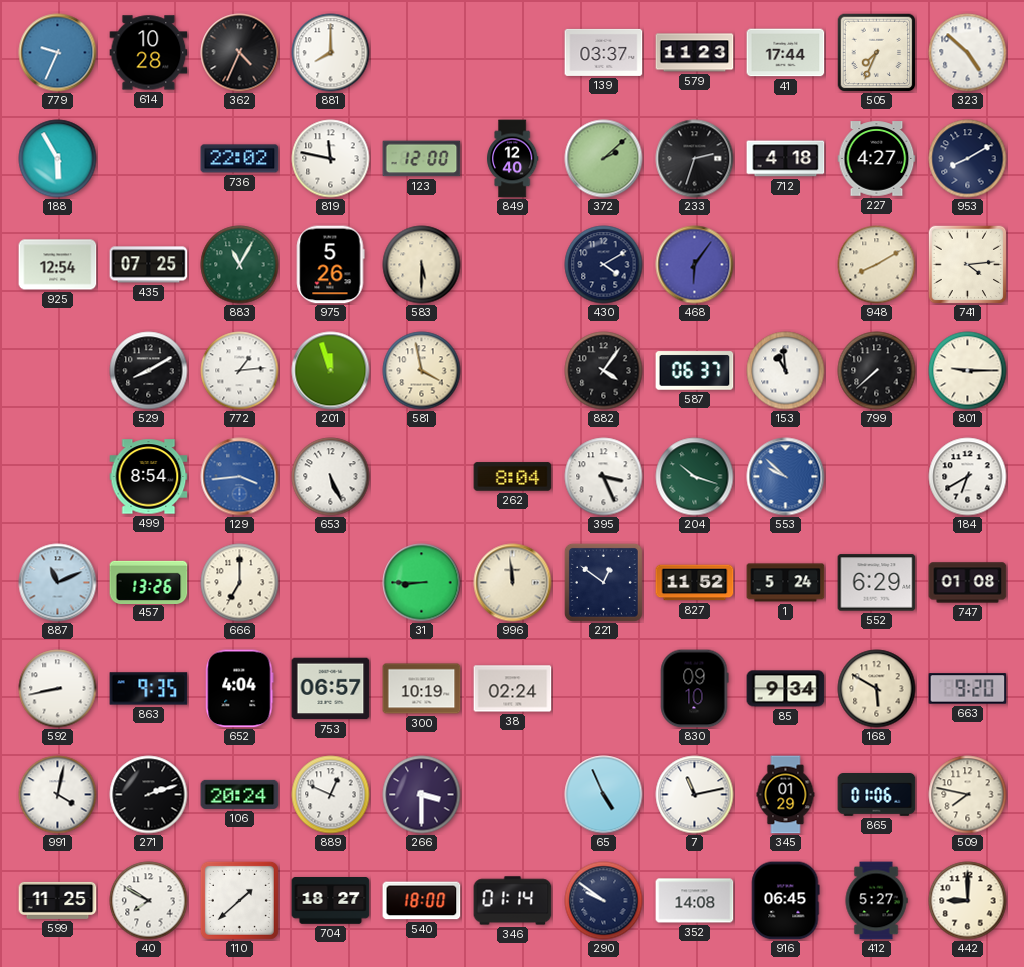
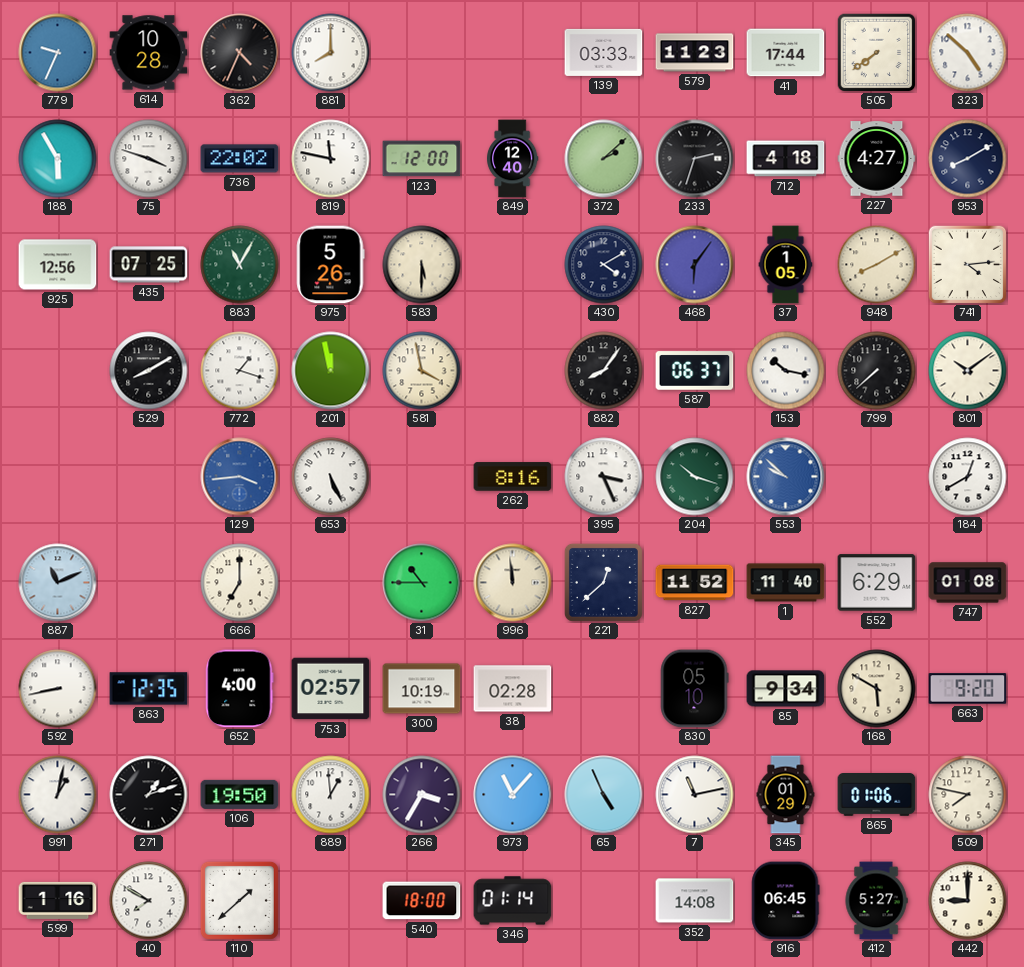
139: 03:37 -> 03:33
505: 7:34 -> 7:39
75: none -> 3:48
925: 12:54 -> 12:56
37: none -> 1:05
772: 1:14 -> 1:18
201: 11:57 -> 11:58
882: 4:06 -> 8:06
153: 10:59 -> 10:17
801: 9:15 -> 10:09
499: 8:54 -> none
262: 8:04 -> 8:16
184: 6:40 -> 12:40
457: 13:26 -> none
31: 8:45 -> 10:45
221: 12:51 -> 12:38
1: 5:24 -> 11:40
863: 9:35 -> 12:35
652: 4:04 -> 4:00
753: 06:57 -> 02:57
38: 02:24 -> 02:28
830: 09:10 -> 05:10
991: 4:02 -> 1:02
271: 2:12 -> 1:12
106: 20:24 -> 19:50
889: 12:49 -> 12:59
266: 3:30 -> 3:35
973: none -> 11:07
599: 11:25 -> 1:16
704: 18:27 -> none
290: 9:51 -> none
